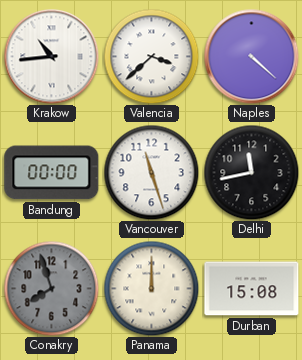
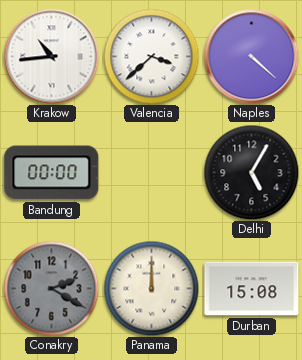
Vancouver: 11:27 -> none
Delhi: 11:43 -> 5:05
Conakry: 7:57 -> 2:20
